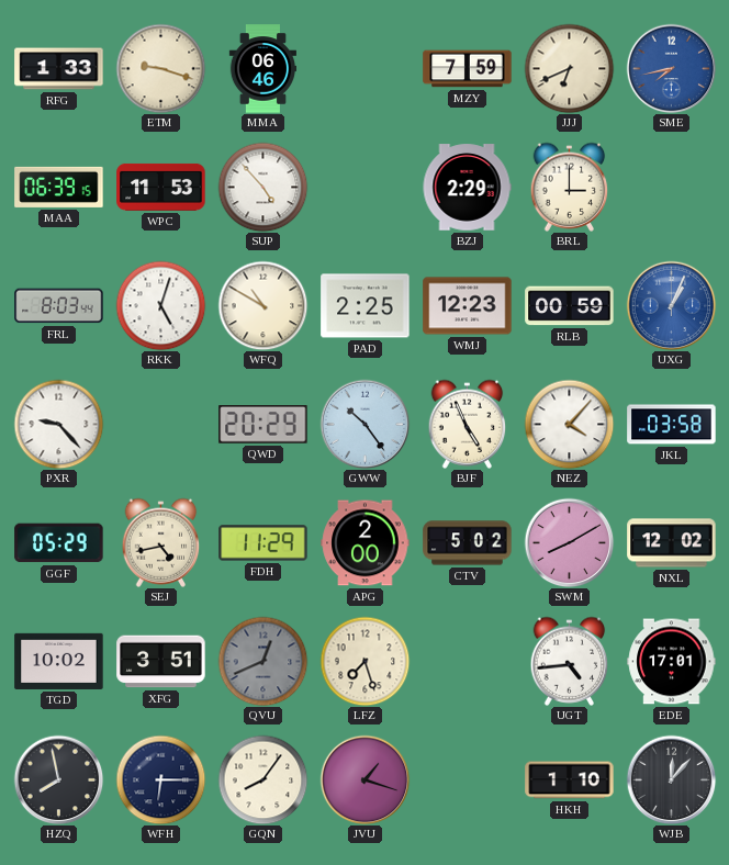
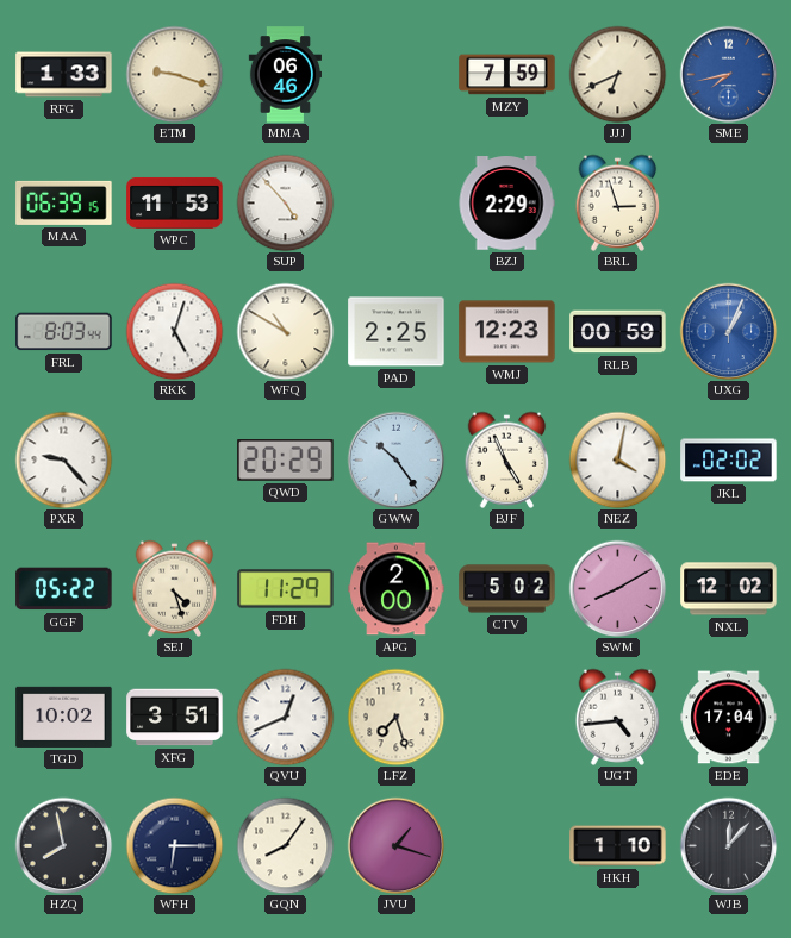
BRL: 3:00 -> 2:57
NEZ: 4:07 -> 4:02
JKL: 03:58 -> 02:02
GGF: 05:29 -> 05:22
SEJ: 4:43 -> 4:27
QVU dial: grey -> white
EDE: 17:01 -> 17:04
